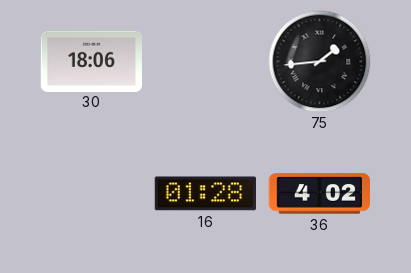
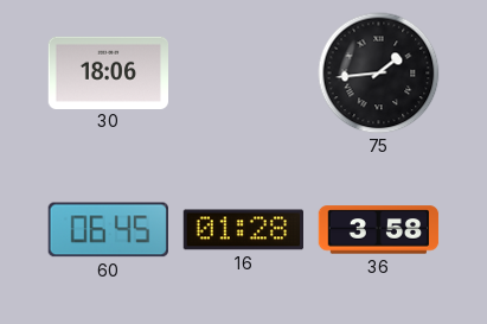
60: none -> 06:45
36: 4:02 -> 3:58
